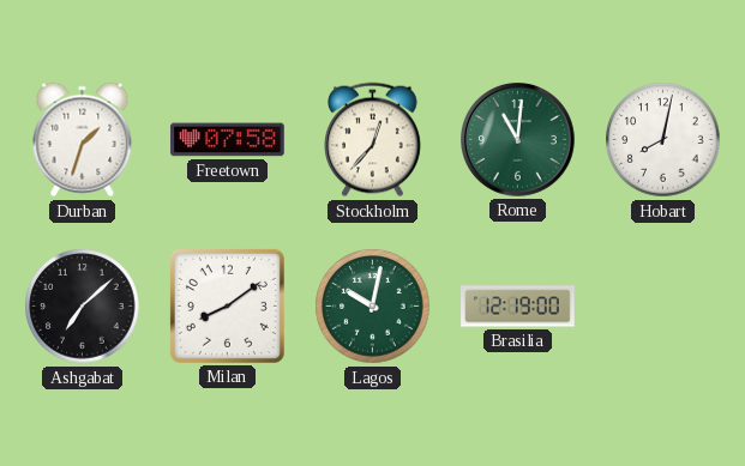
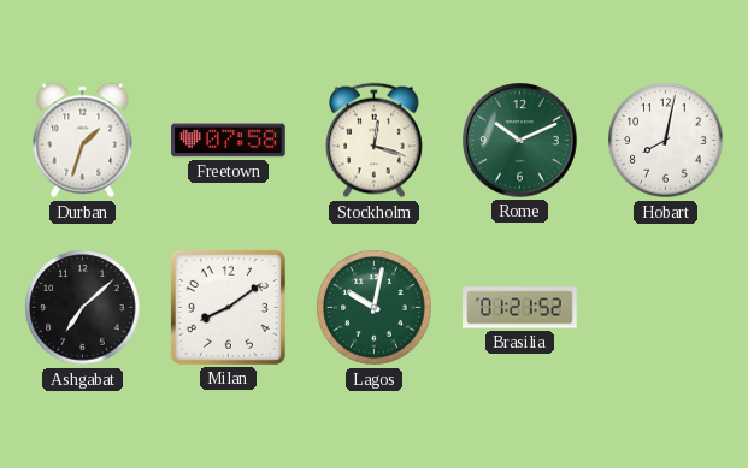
Stockholm: 12:37 -> 12:18
Rome: 11:01 -> 10:11
Brasilia: 12:19 -> 01:21
